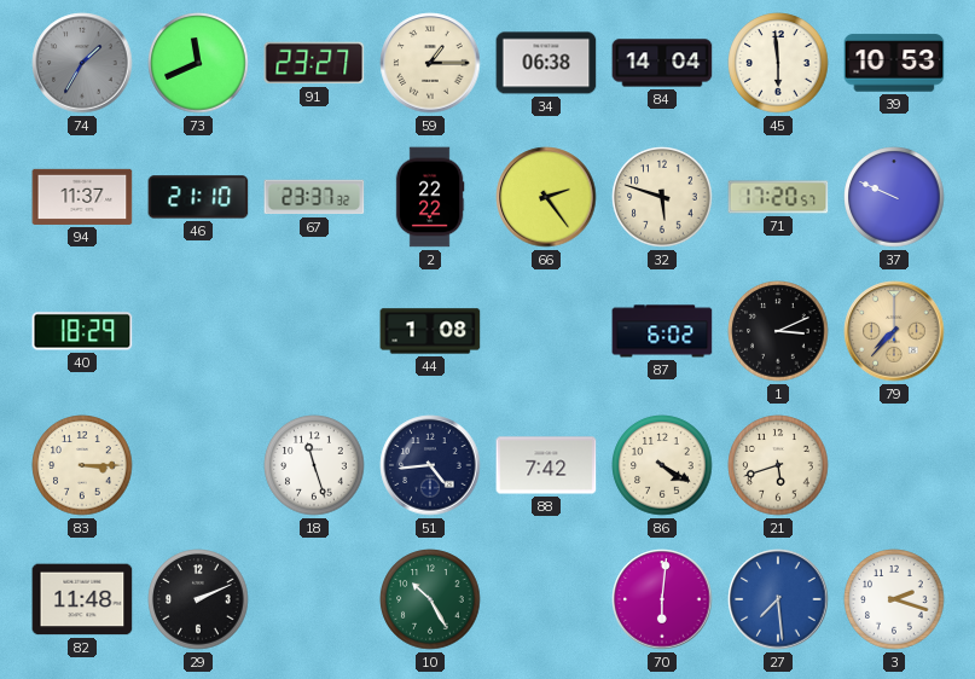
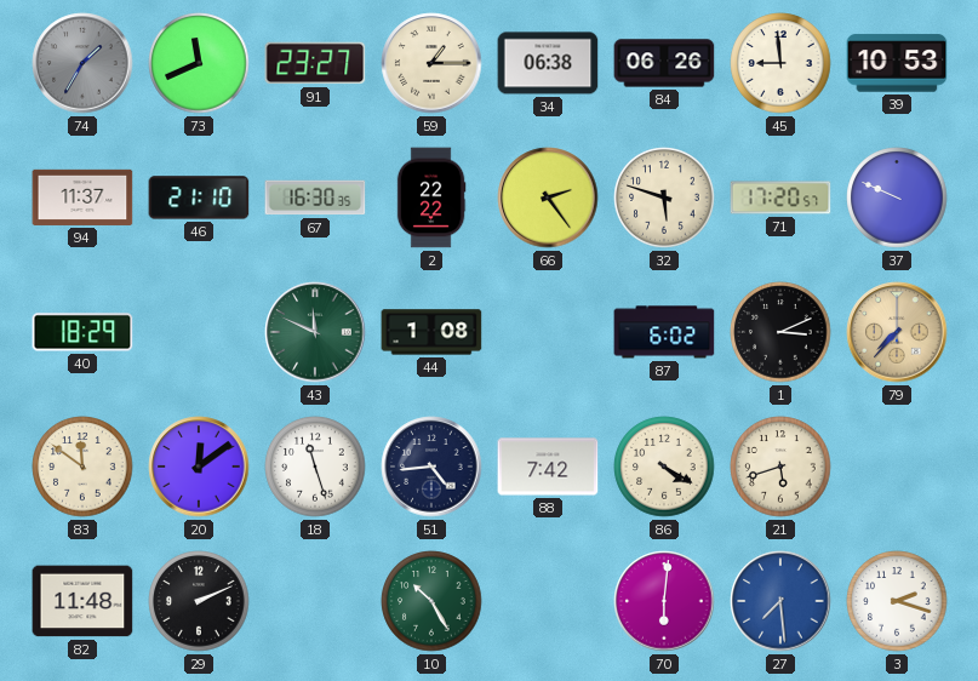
84: 14:04 -> 06:26
45: 5:59 -> 8:59
67: 23:37 -> 16:30
43: none -> 11:49
83: 3:15 -> 11:51
20: none -> 12:09
